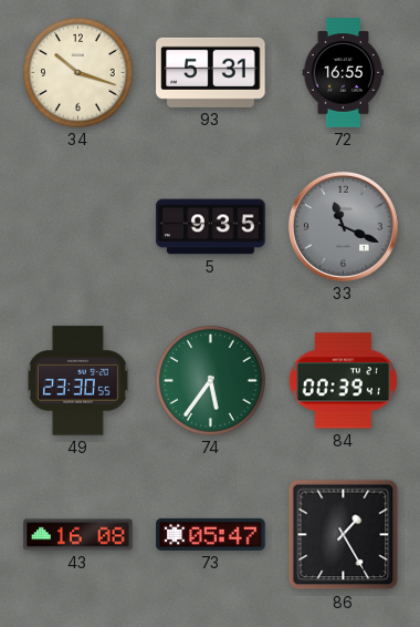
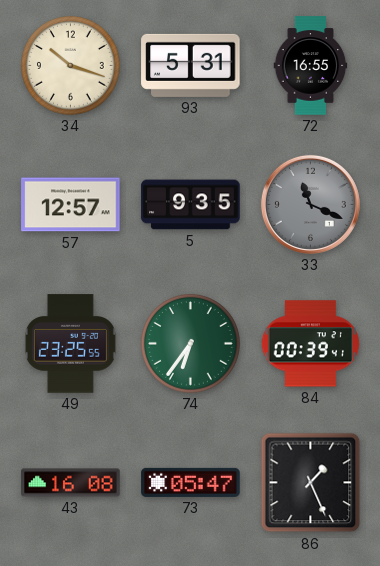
57: none -> 12:57
49: 23:30 -> 23:25
74: 5:36 -> 6:36
86: 1:25 -> 1:26
